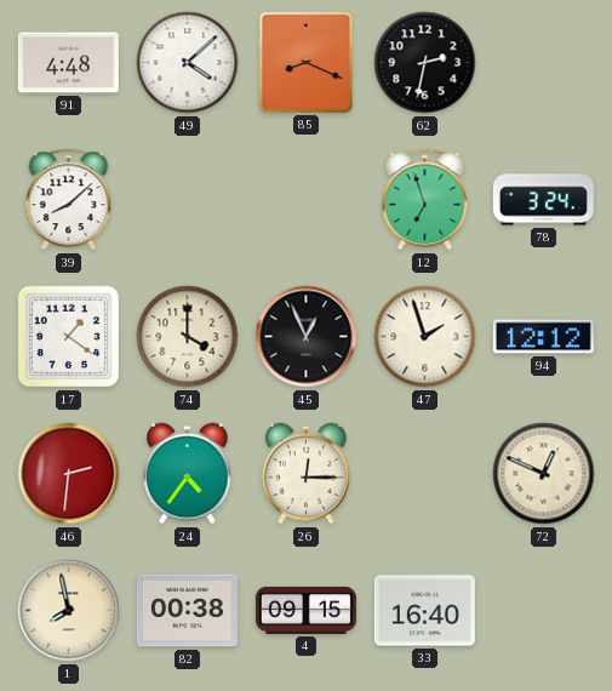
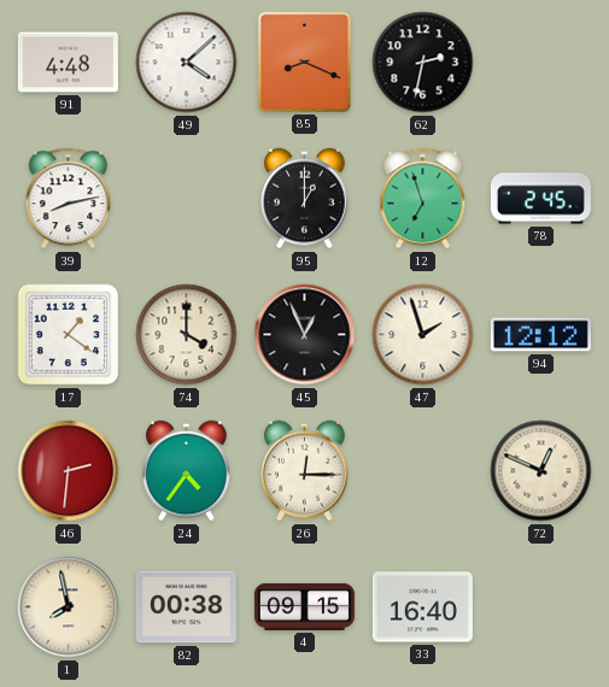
39: 8:08 -> 8:13
95: none -> 1:00
78: 3:24 -> 2:45
